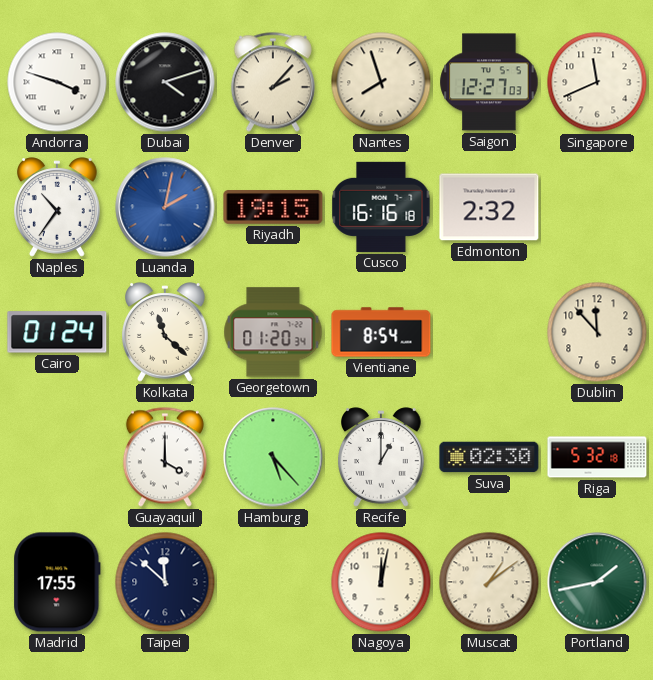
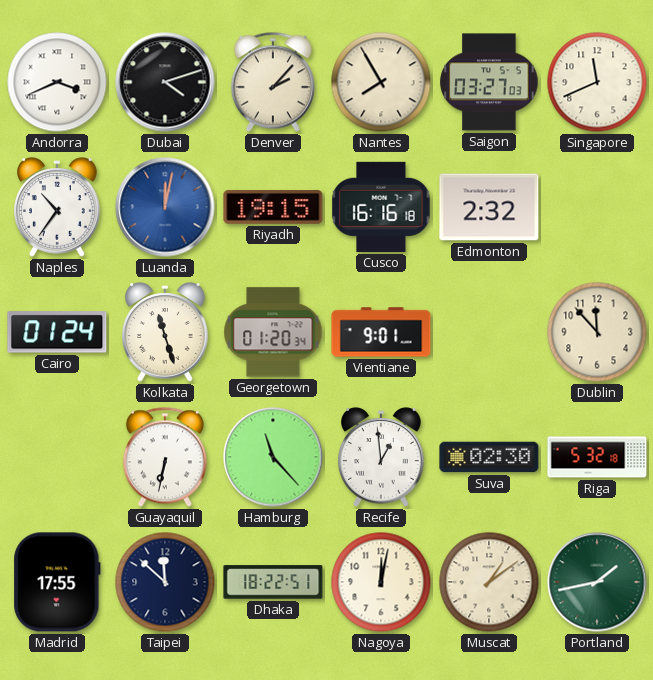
Andorra: 3:48 -> 3:41
Nantes: 7:57 -> 7:55
Saigon: 12:27 -> 03:27
Luanda: 2:02 -> 12:02
Kolkata: 11:22 -> 11:27
Vientiane: 8:54 -> 9:01
Guayaquil: 4:00 -> 6:32
Hamburg: 5:23 -> 11:23
Recife: 1:00 -> 12:59
Dhaka: none -> 18:22
